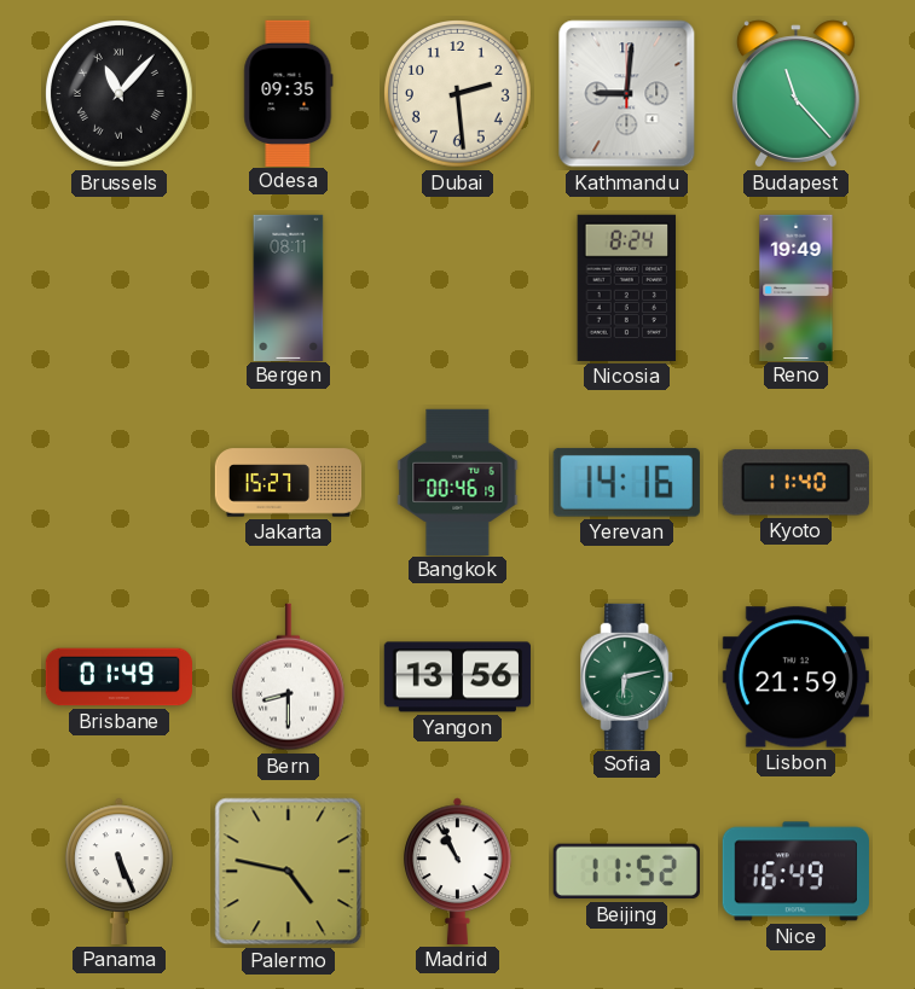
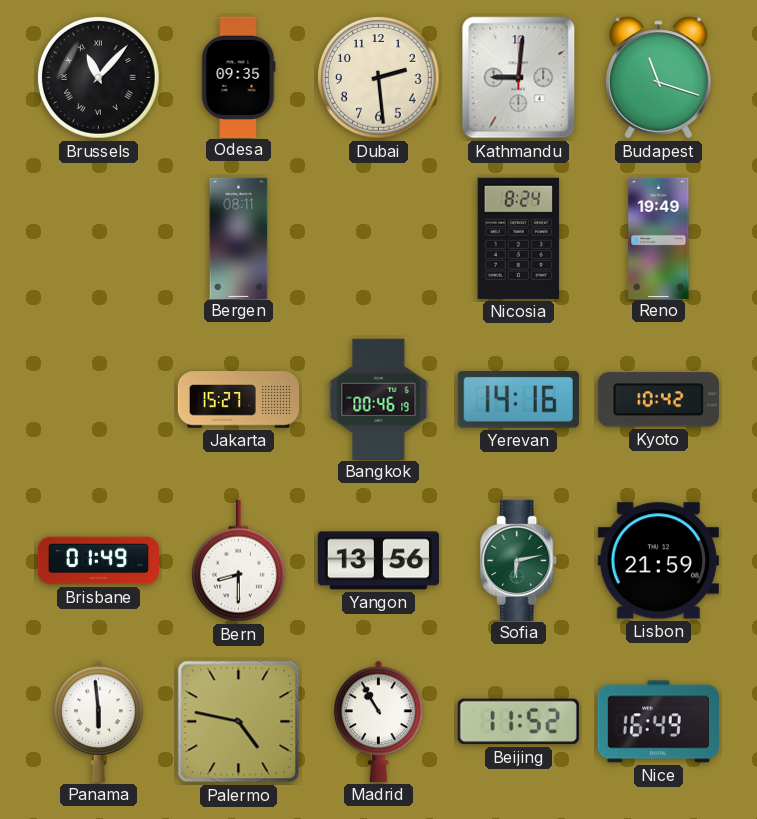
Budapest: 11:23 -> 11:18
Kyoto: 11:40 -> 10:42
Panama: 5:26 -> 5:59
Madrid: 10:56 -> 10:55
